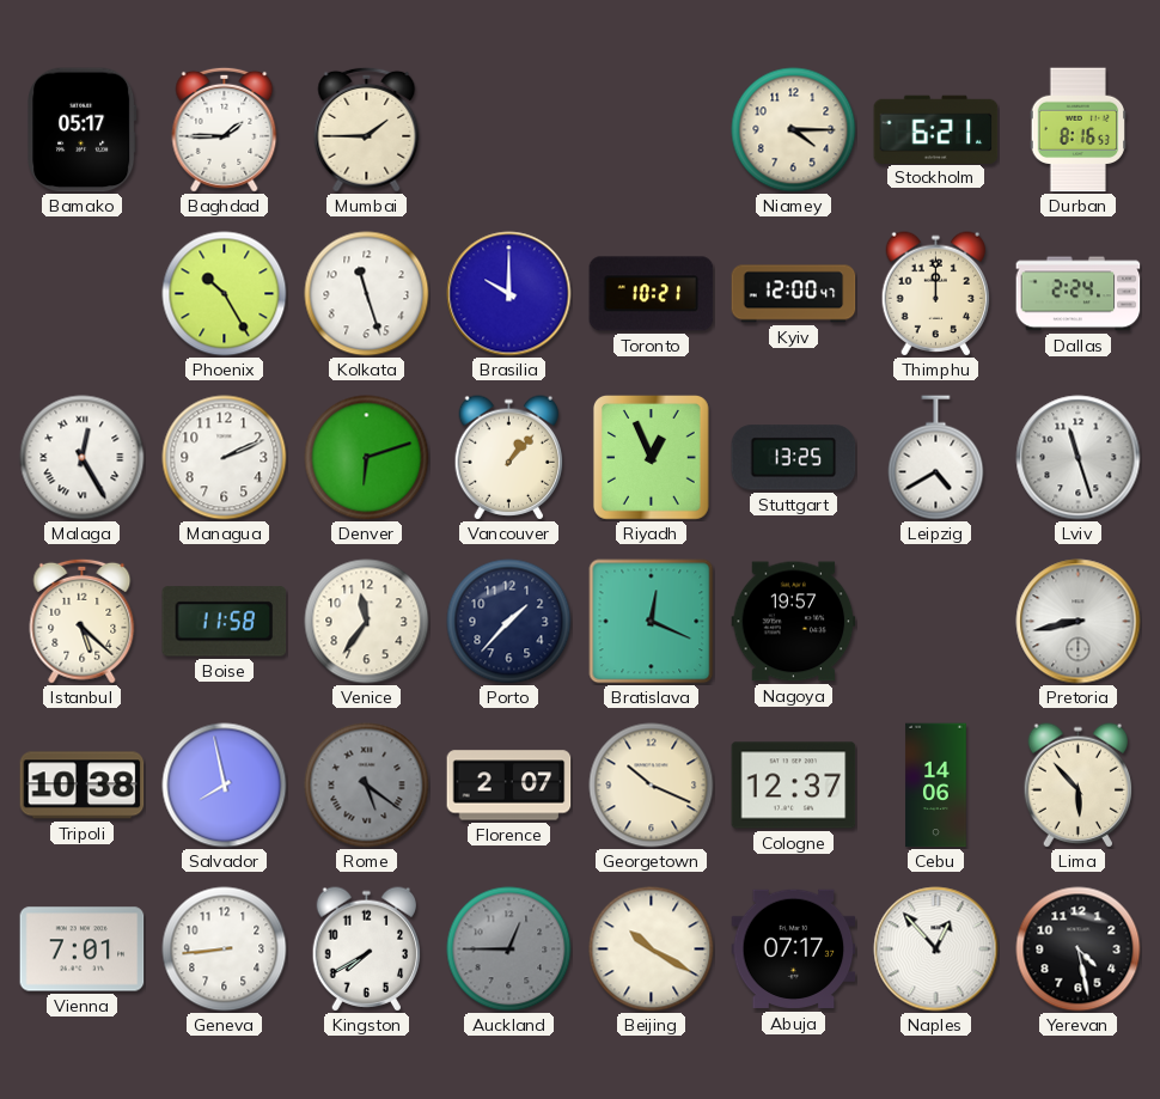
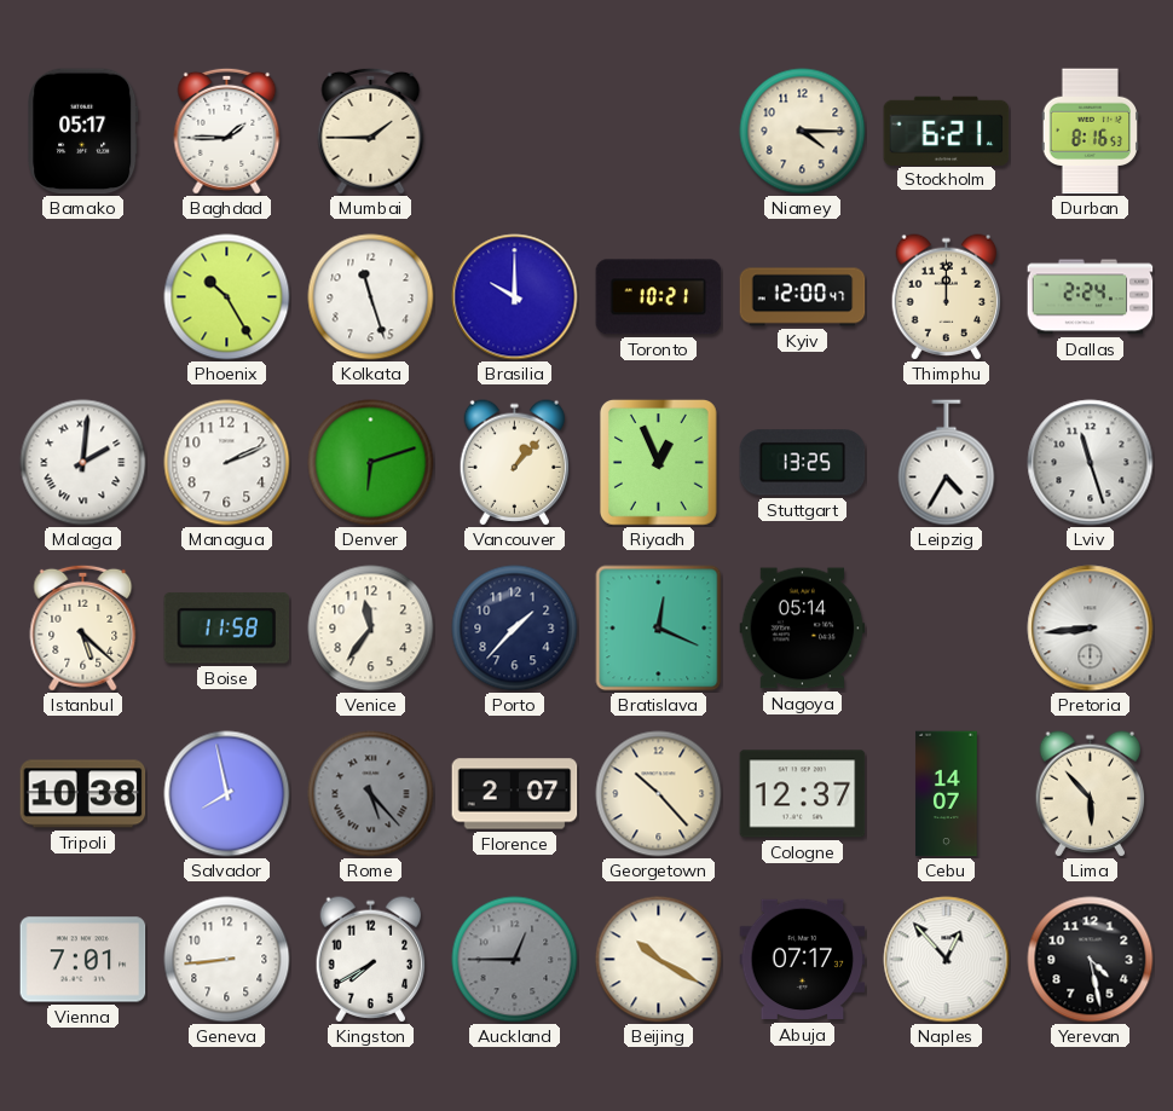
Malaga: 12:25 -> 2:01
Leipzig: 4:40 -> 4:35
Nagoya: 19:57 -> 05:14
Pretoria: 8:43 -> 8:44
Rome: 5:21 -> 5:23
Georgetown: 10:19 -> 10:23
Cebu: 14:06 -> 14:07
